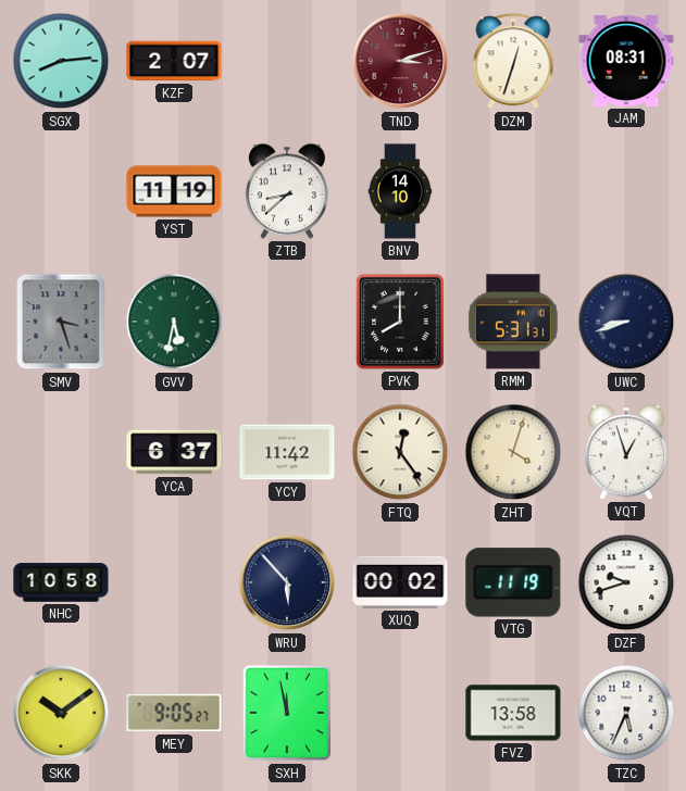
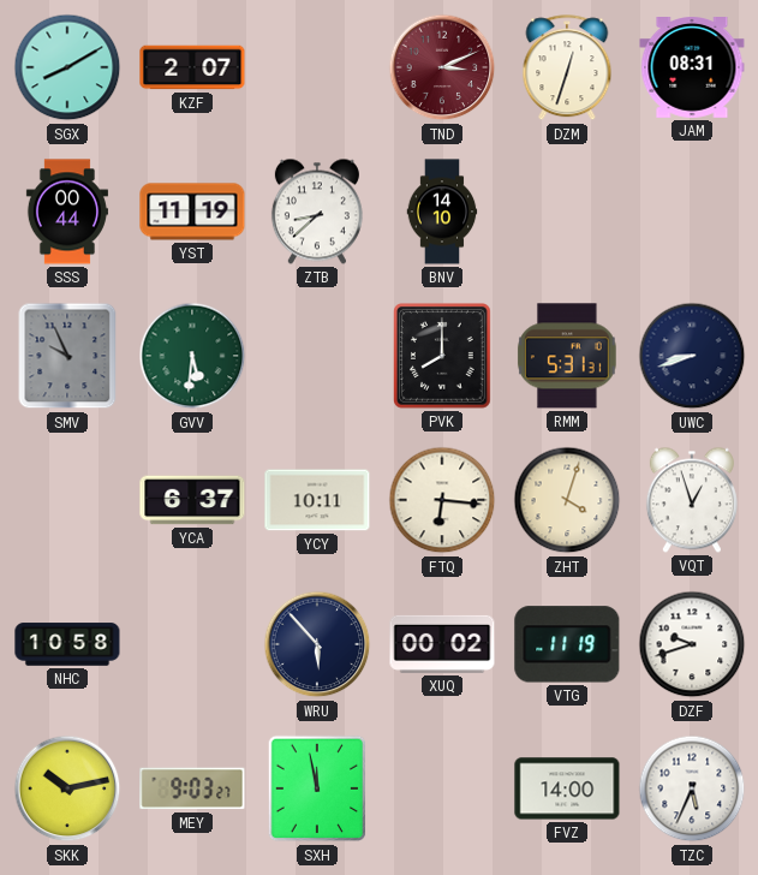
SGX: 8:14 -> 8:10
TND: 3:12 -> 3:11
SSS: none -> 00:44
SMV: 3:27 -> 9:56
GVV: 5:32 -> 5:31
YCY: 11:42 -> 10:11
FTQ: 12:24 -> 6:16
SKK: 10:09 -> 10:13
MEY: 9:05 -> 9:03
FVZ: 13:58 -> 14:00
